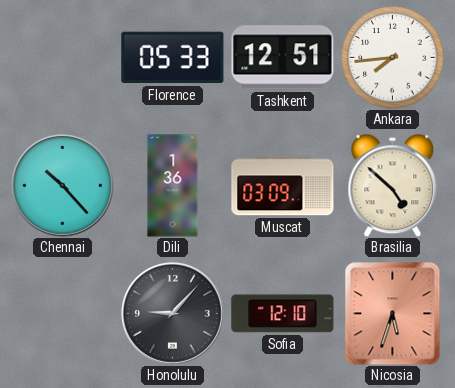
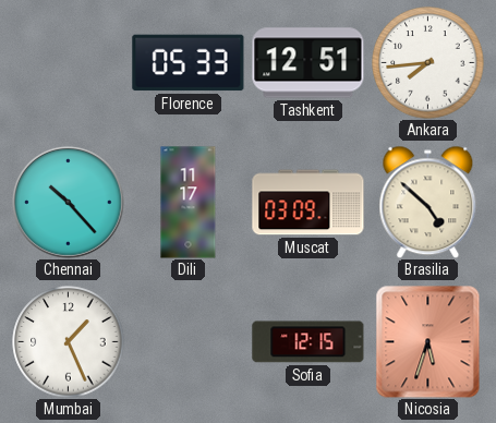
Dili: 1:36 -> 11:17
Mumbai: none -> 1:26
Honolulu: 9:07 -> none
Sofia: 12:10 -> 12:15
